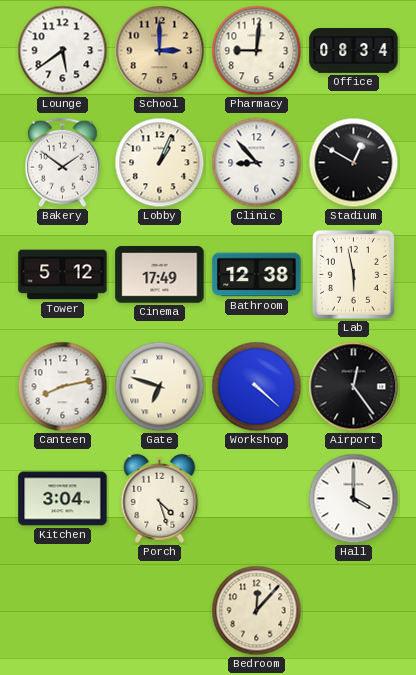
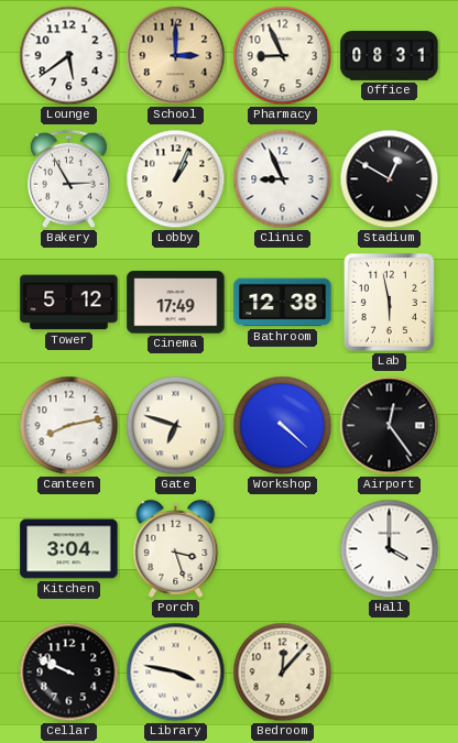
Pharmacy: 9:01 -> 8:56
Office: 08:34 -> 08:31
Bakery: 1:51 -> 2:55
Clinic: 8:53 -> 8:56
Porch: 4:27 -> 3:27
Cellar: none -> 9:49
Library: none -> 3:47
